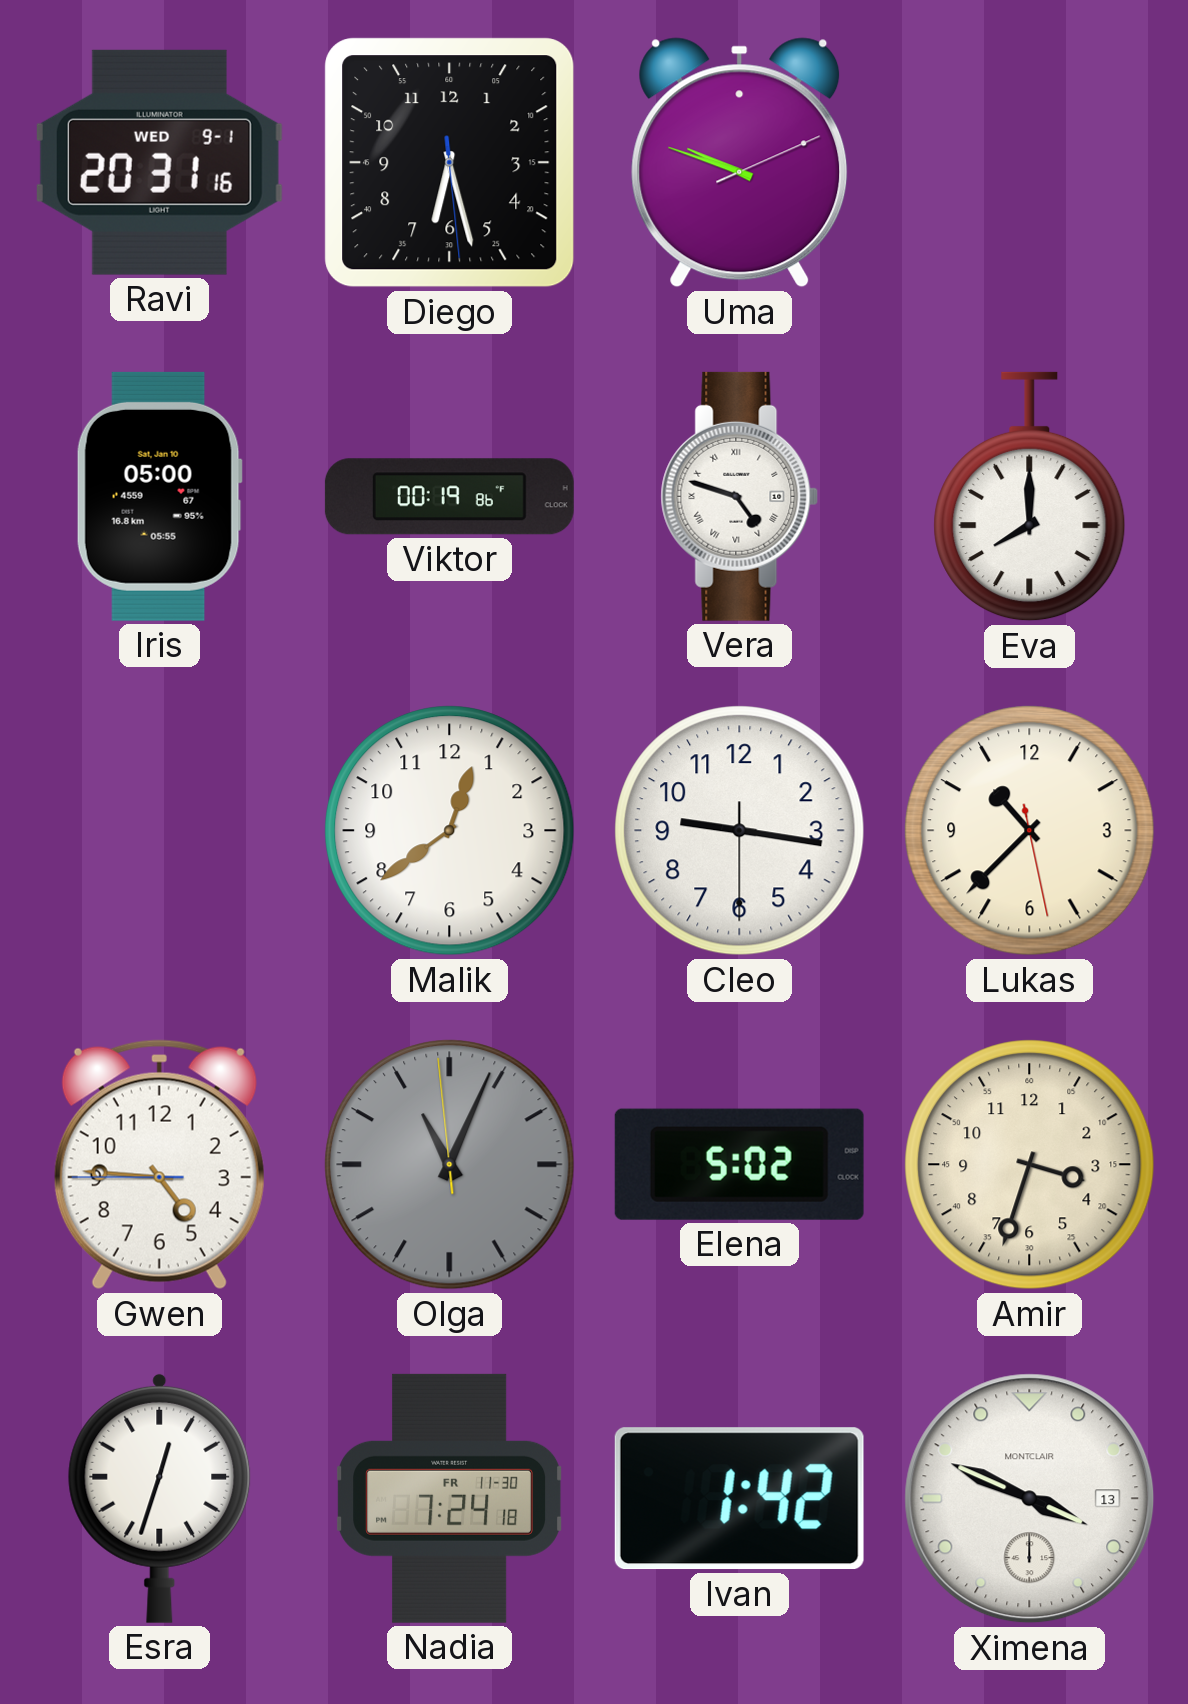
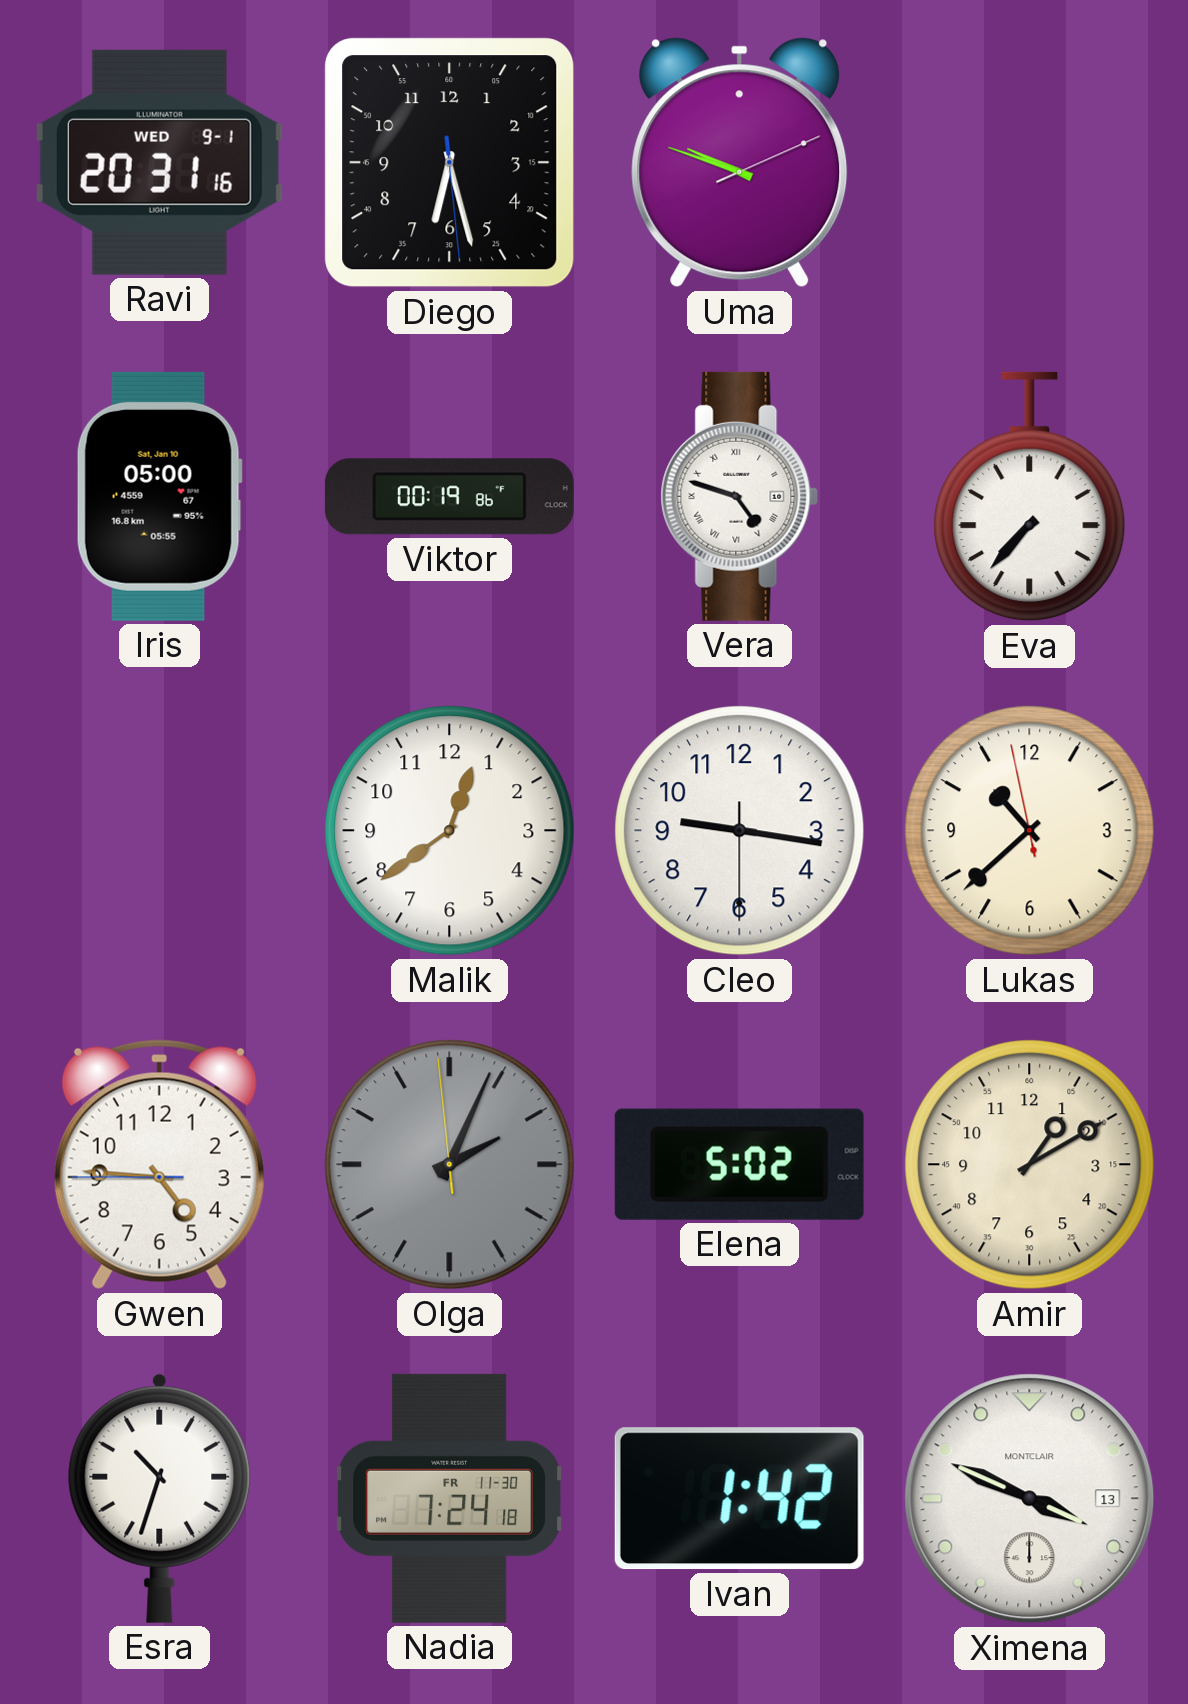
Eva: 8:00 -> 7:37
Lukas: 10:37:28 -> 10:37:58
Olga: 11:03 -> 2:03
Amir: 3:33 -> 1:10
Esra: 12:33 -> 10:33
